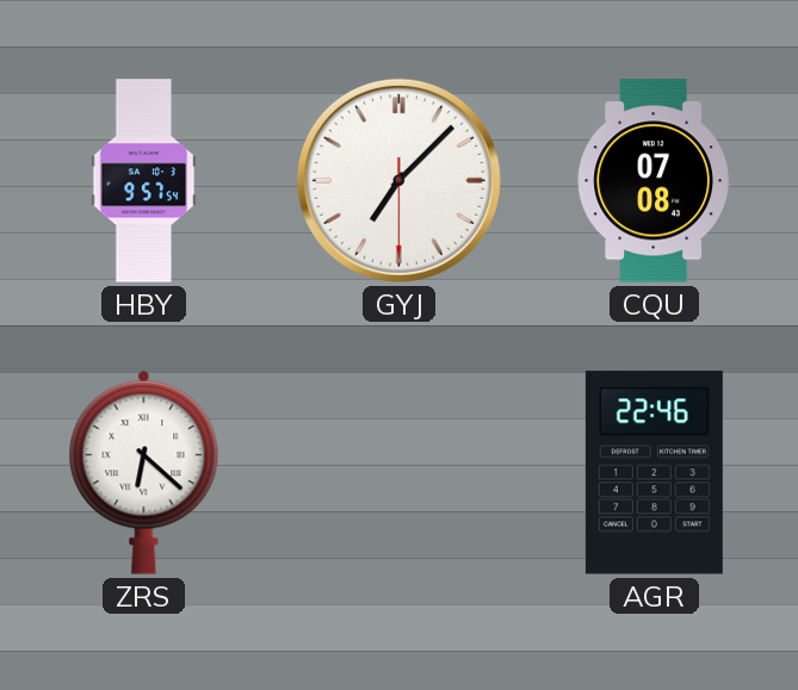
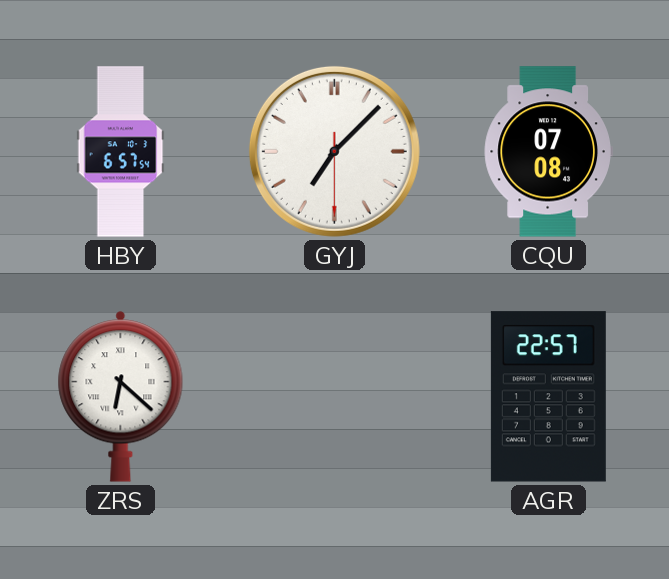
HBY: 9:57 -> 6:57
AGR: 22:46 -> 22:57
